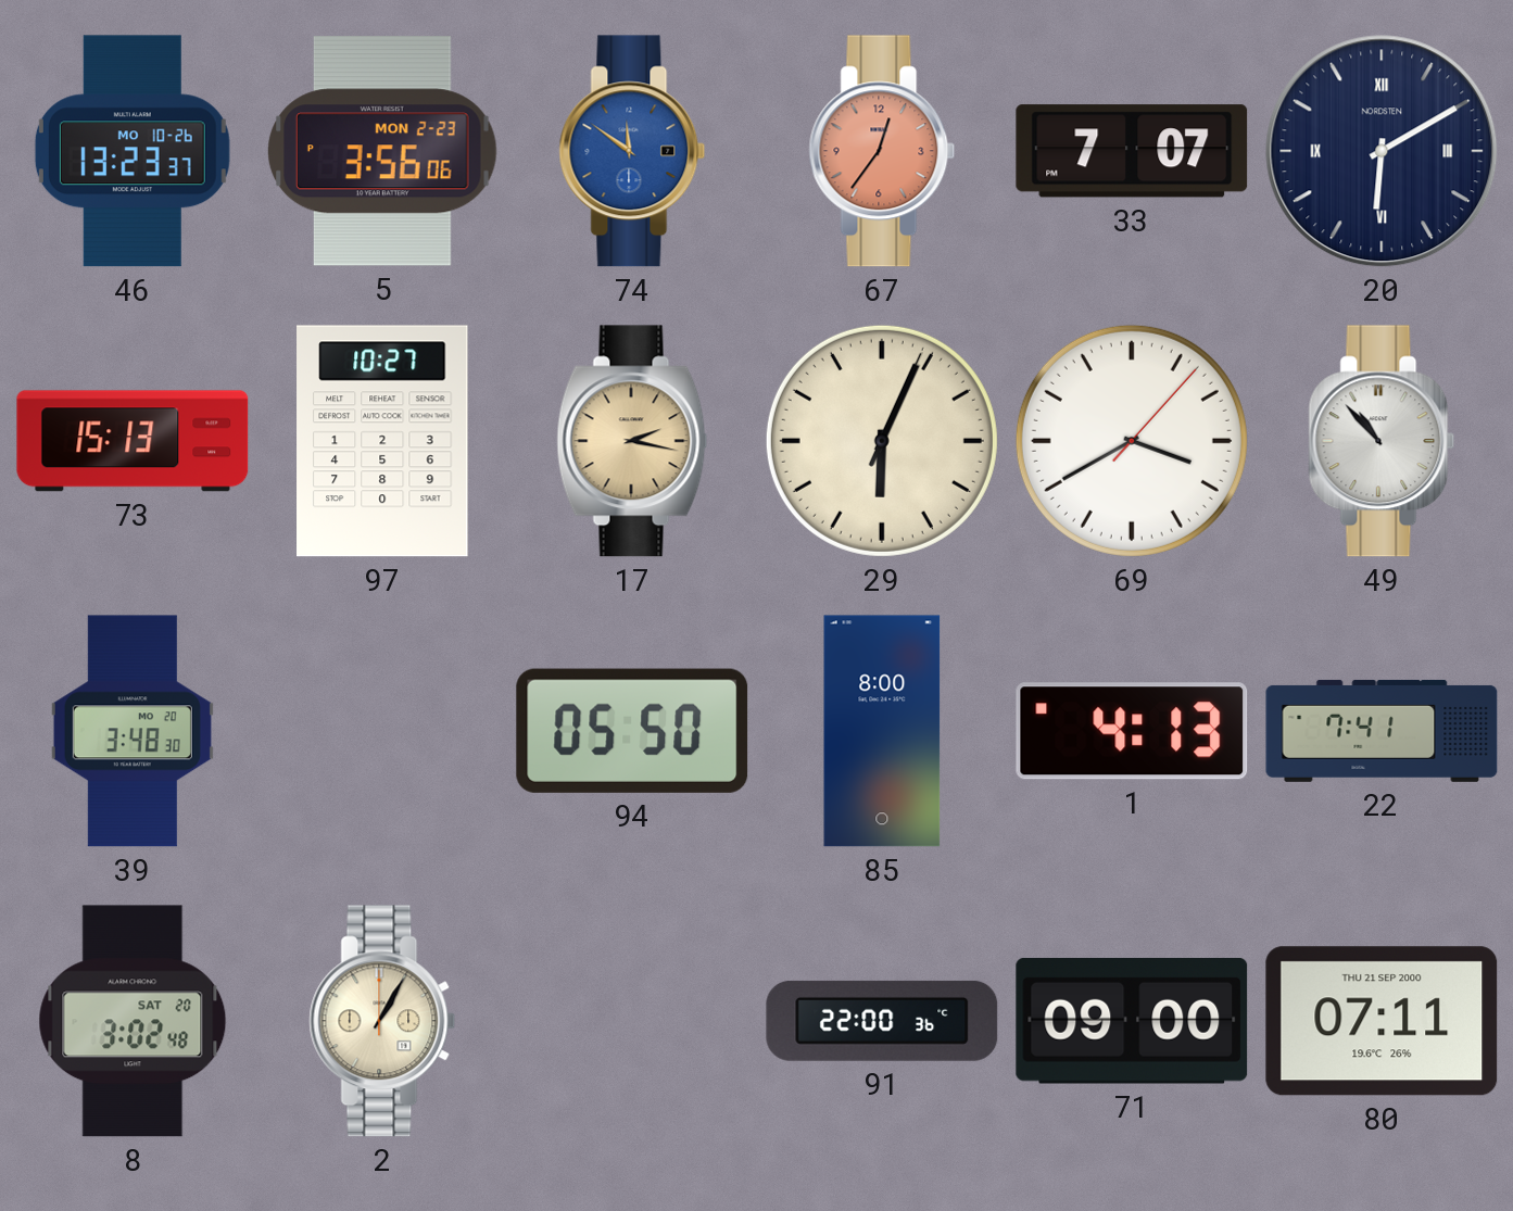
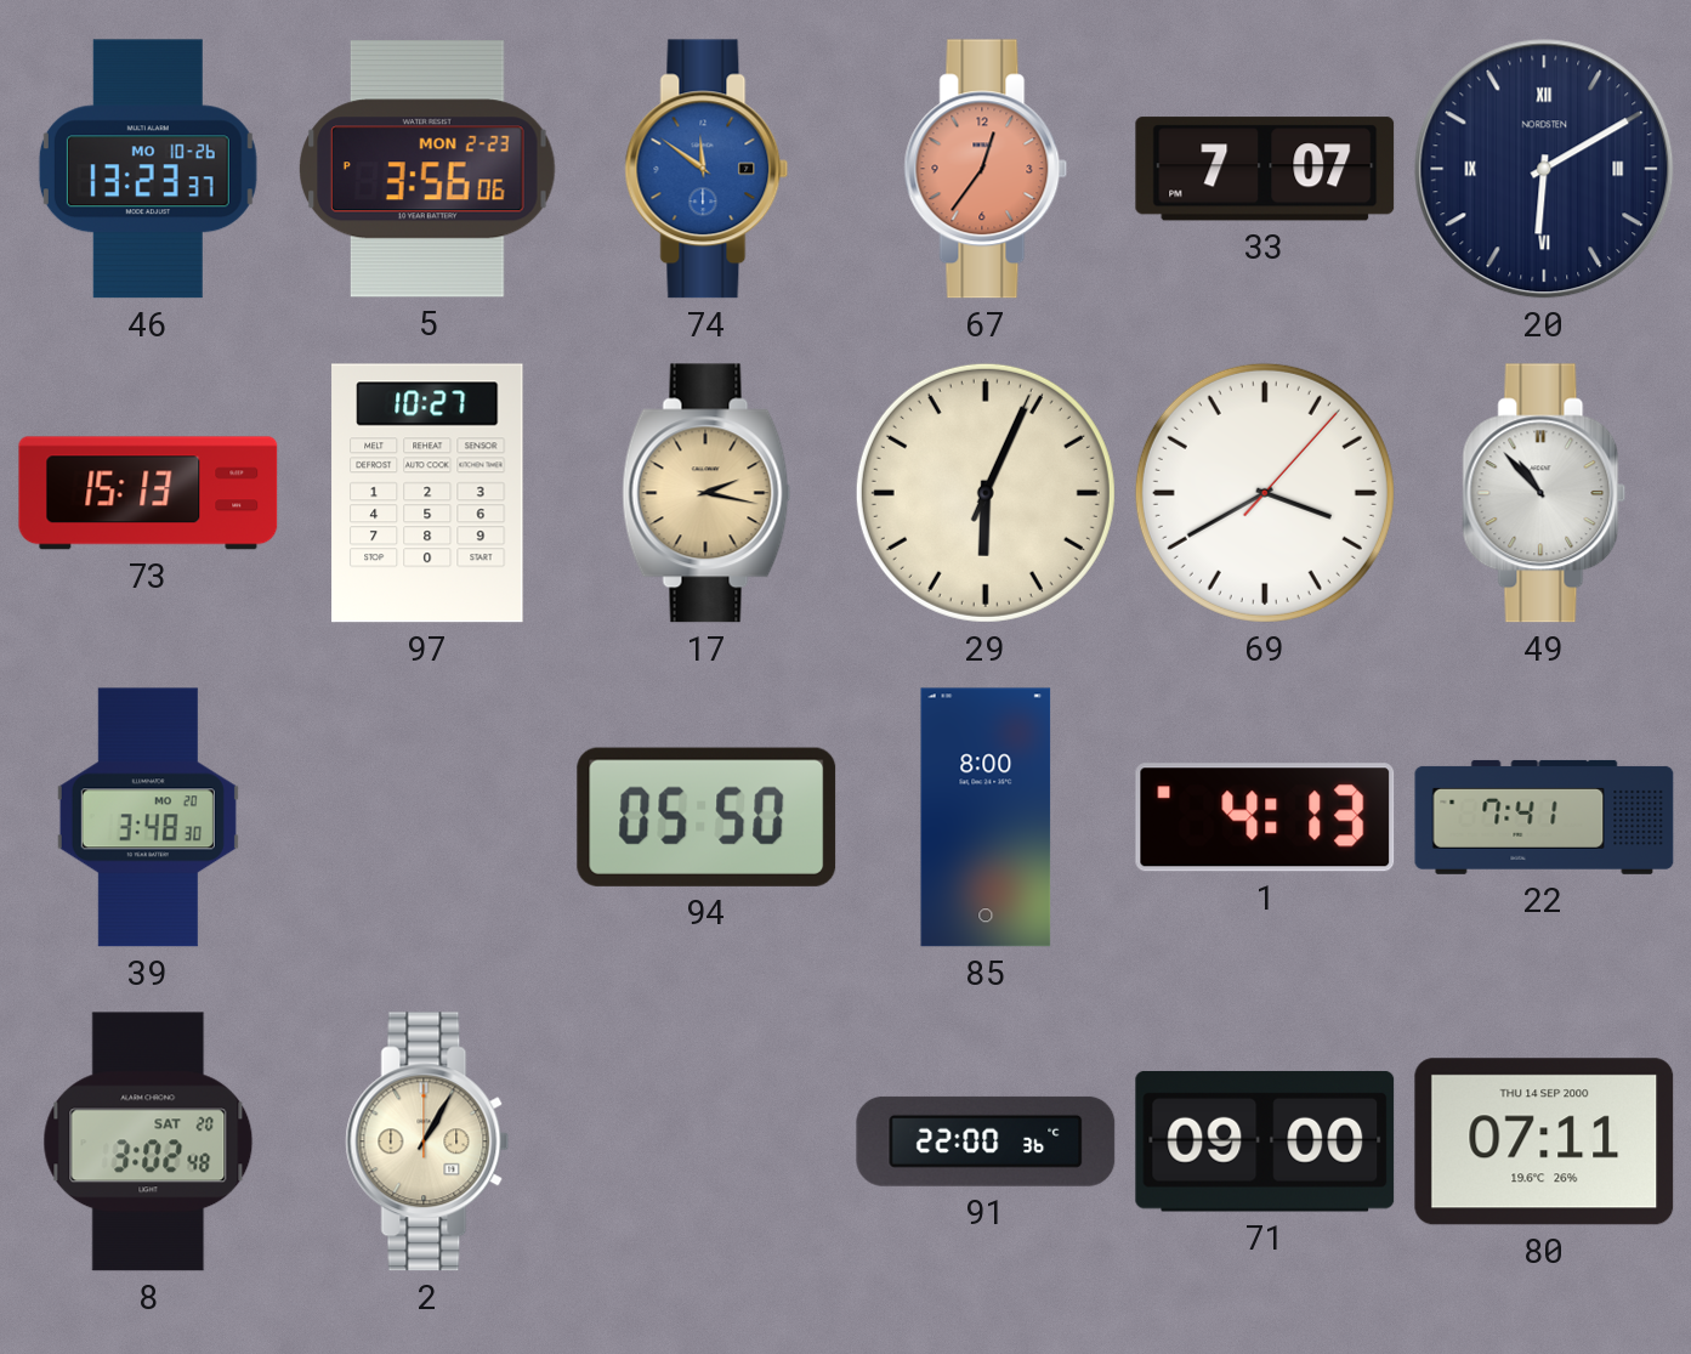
80 date: THU 21 SEP 2000 -> THU 14 SEP 2000
